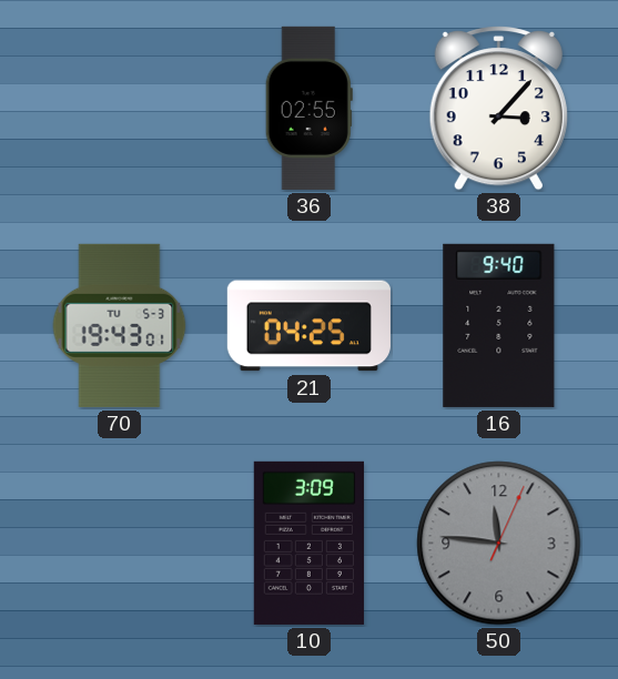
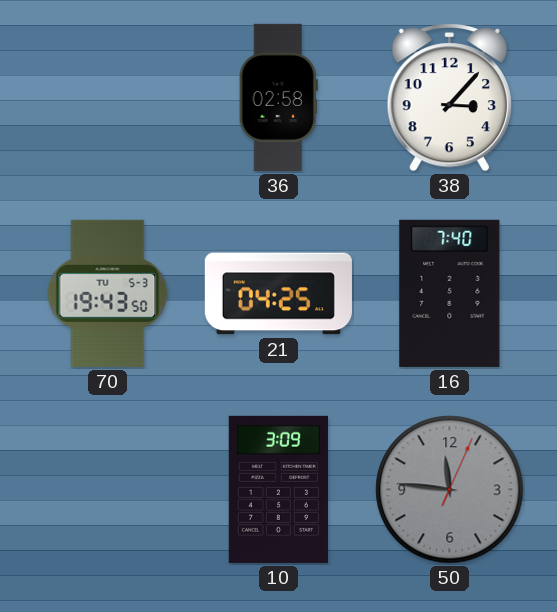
36: 02:55 -> 02:58
70: 19:43:01 -> 19:43:50
16: 9:40 -> 7:40
